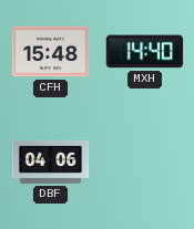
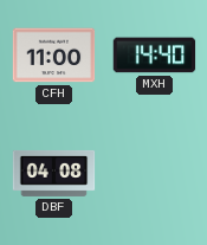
CFH: 15:48 -> 11:00
DBF: 04:06 -> 04:08
